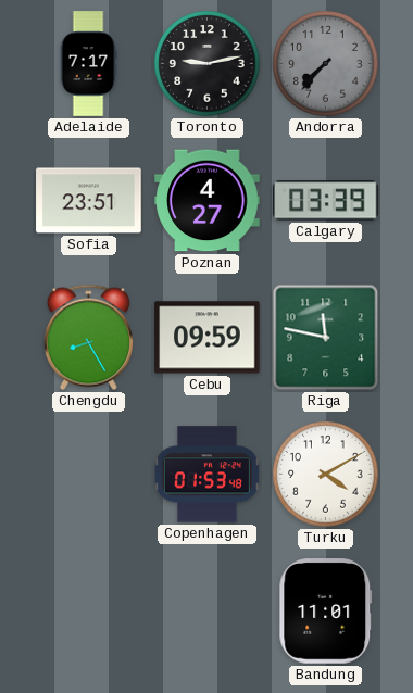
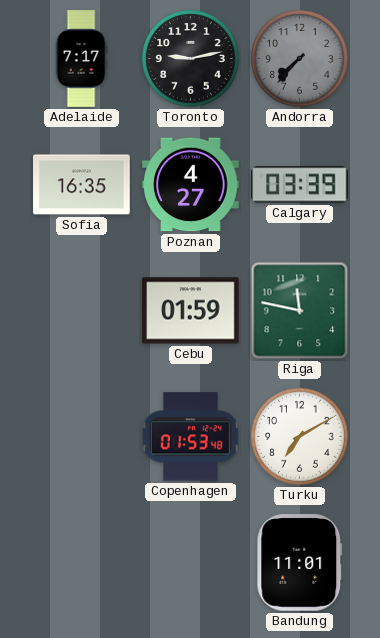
Sofia: 23:51 -> 16:35
Chengdu: 8:25 -> none
Cebu: 09:59 -> 01:59
Turku: 4:10 -> 7:10
